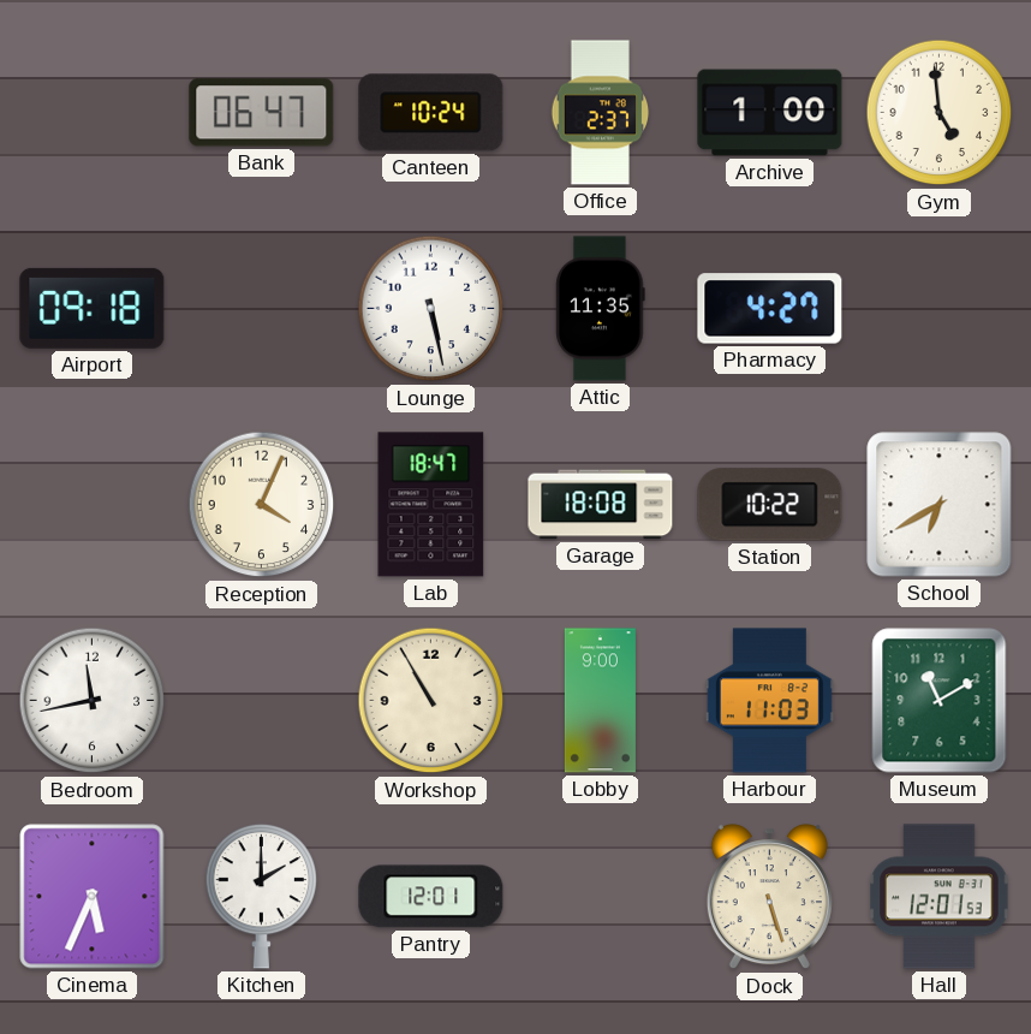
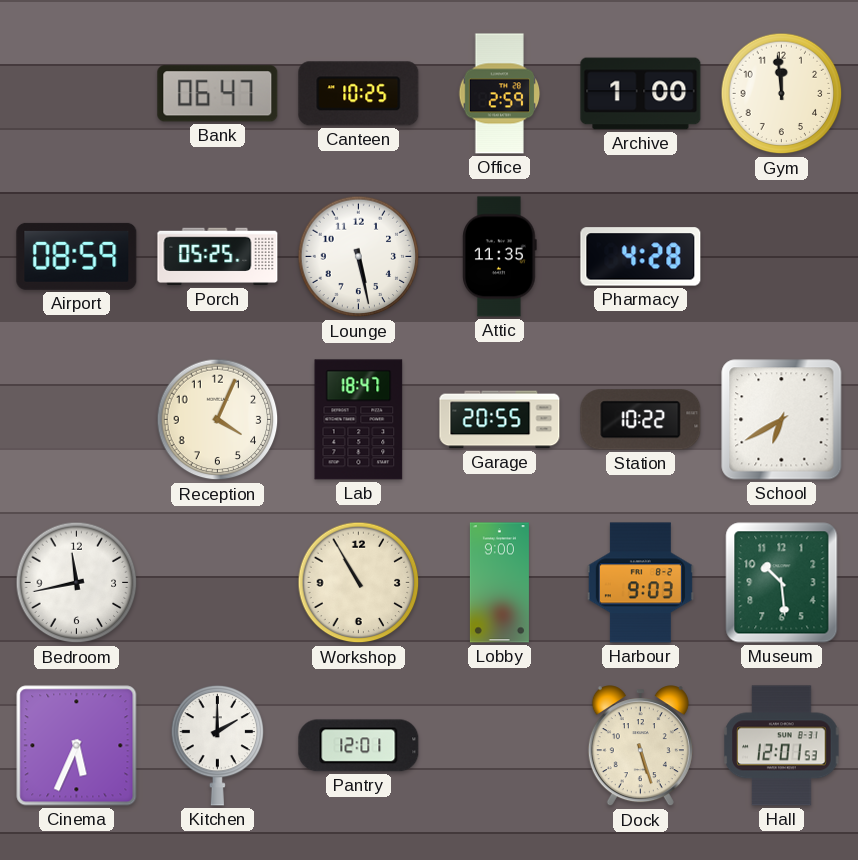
Canteen: 10:24 -> 10:25
Office: 2:37 -> 2:59
Gym: 4:59 -> 11:59
Airport: 09:18 -> 08:59
Porch: none -> 05:25
Pharmacy: 4:27 -> 4:28
Garage: 18:08 -> 20:55
Harbour: 11:03 -> 9:03
Museum: 11:10 -> 10:29
